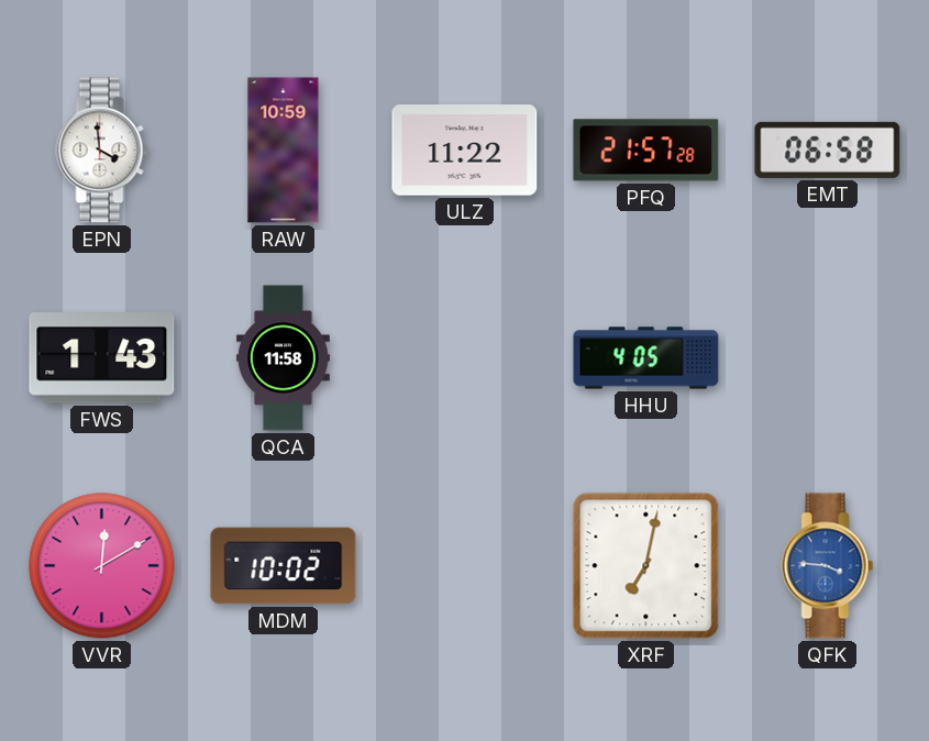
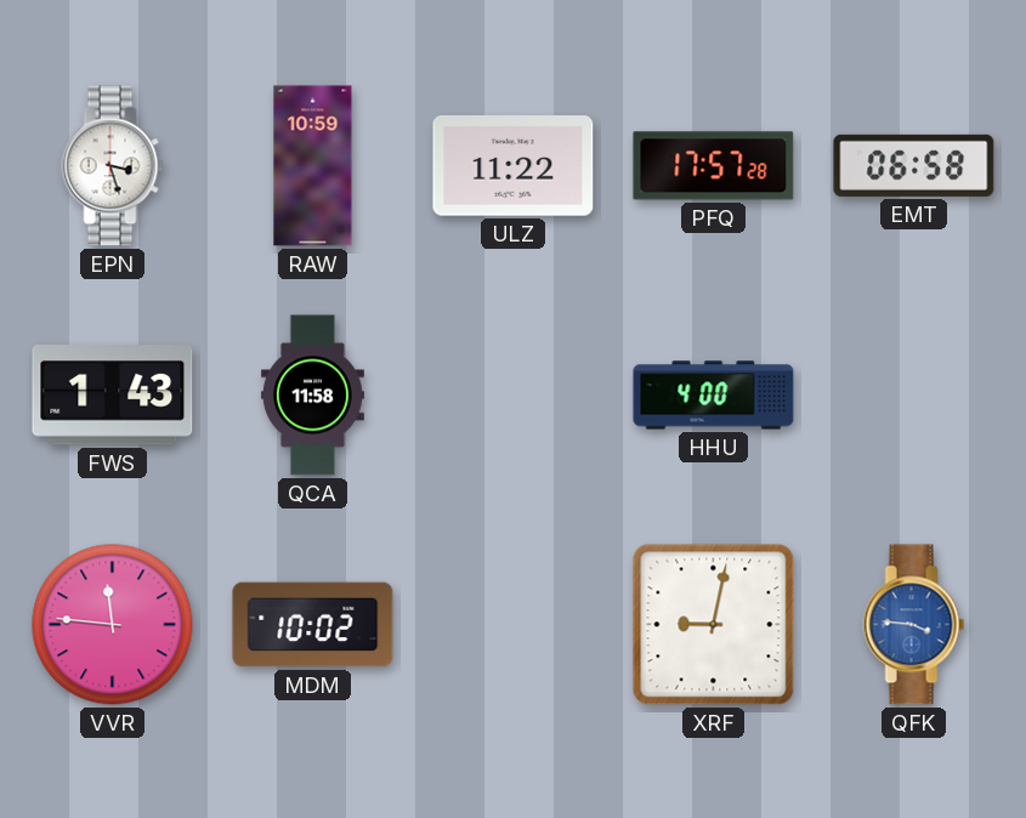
EPN: 3:59 -> 3:27
PFQ: 21:57 -> 17:57
HHU: 4:05 -> 4:00
VVR: 12:10 -> 11:46
XRF: 7:02 -> 9:02
